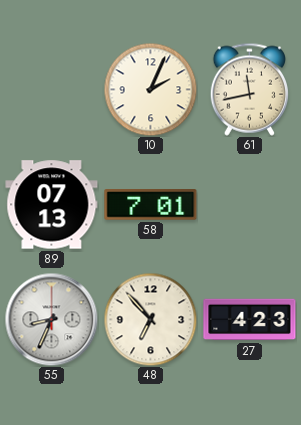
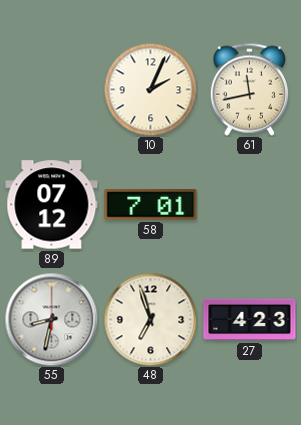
89: 07:13 -> 07:12
55: 8:34 -> 8:32
48: 6:53 -> 6:57
